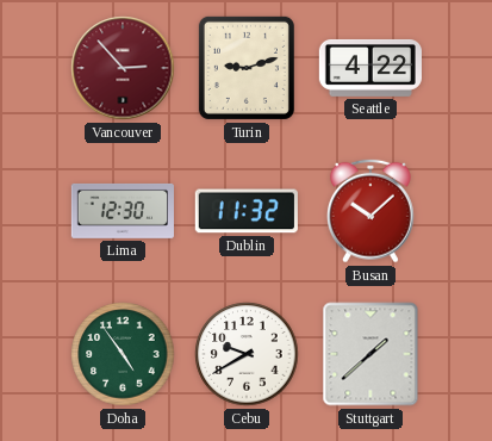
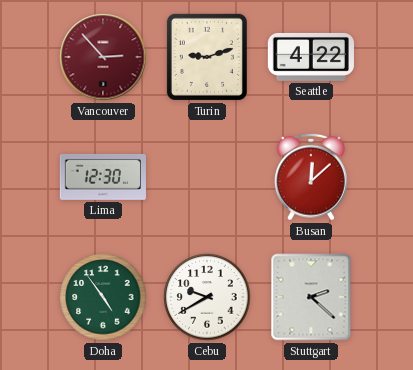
Dublin: 11:32 -> none
Busan: 10:08 -> 12:08
Stuttgart: 1:38 -> 2:22
